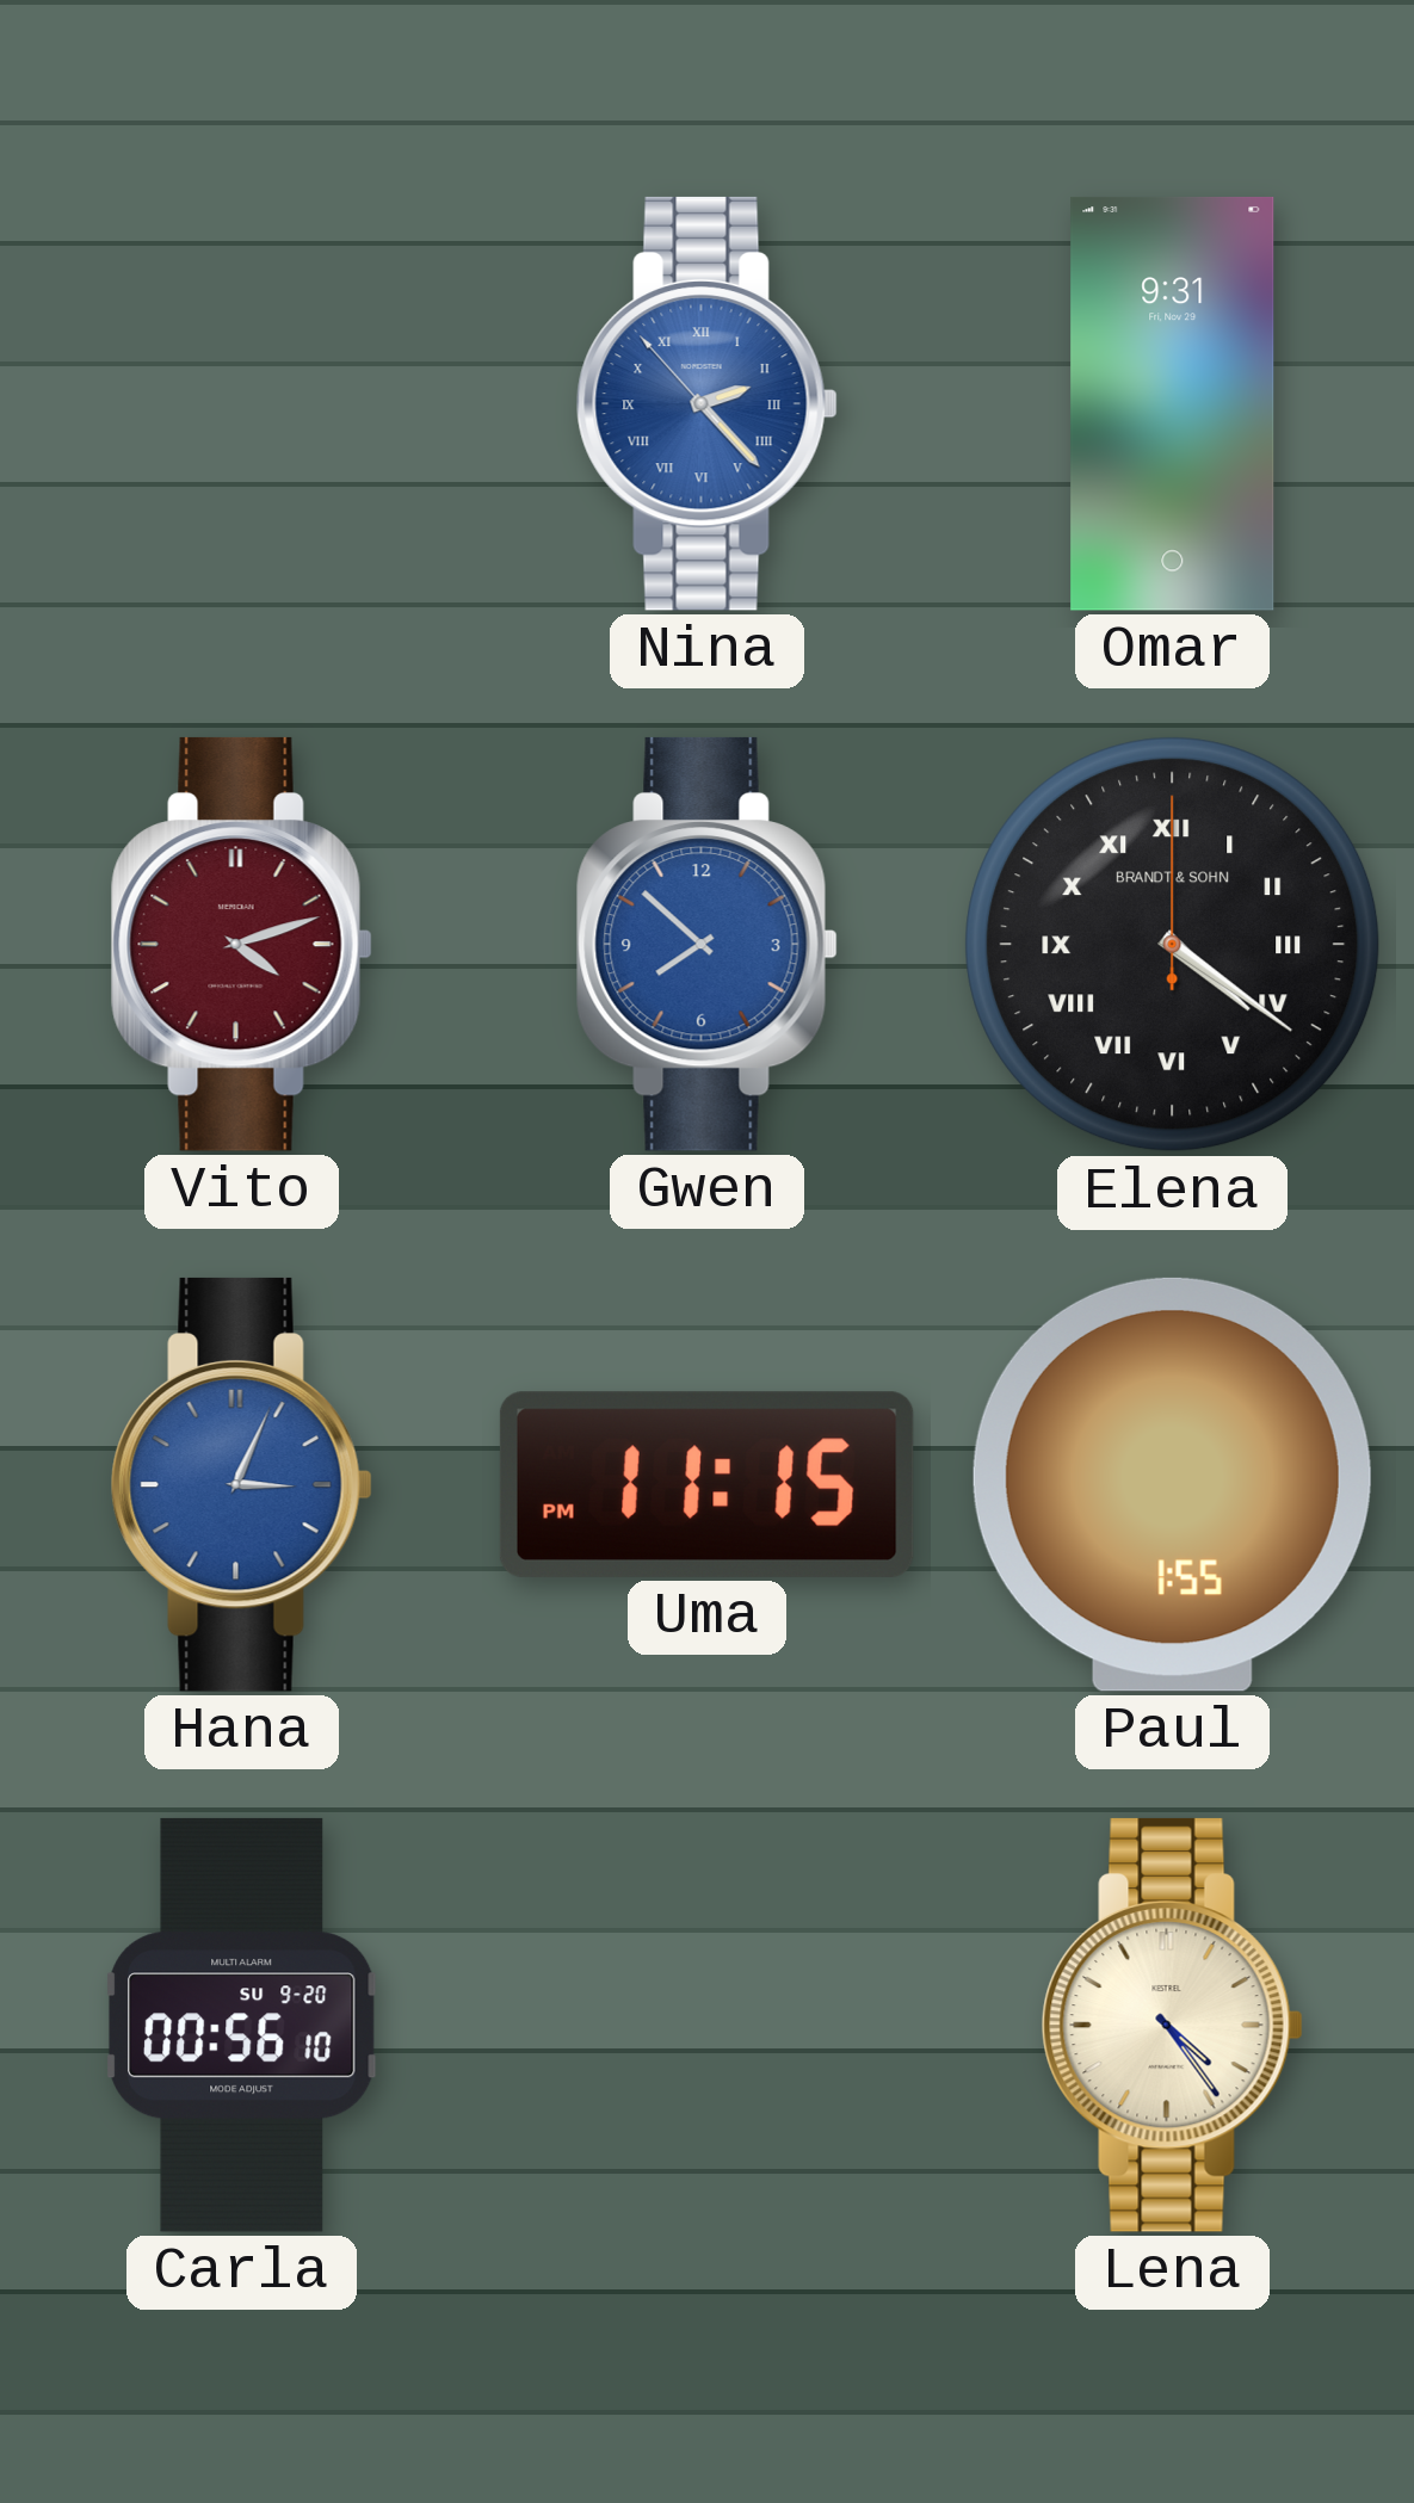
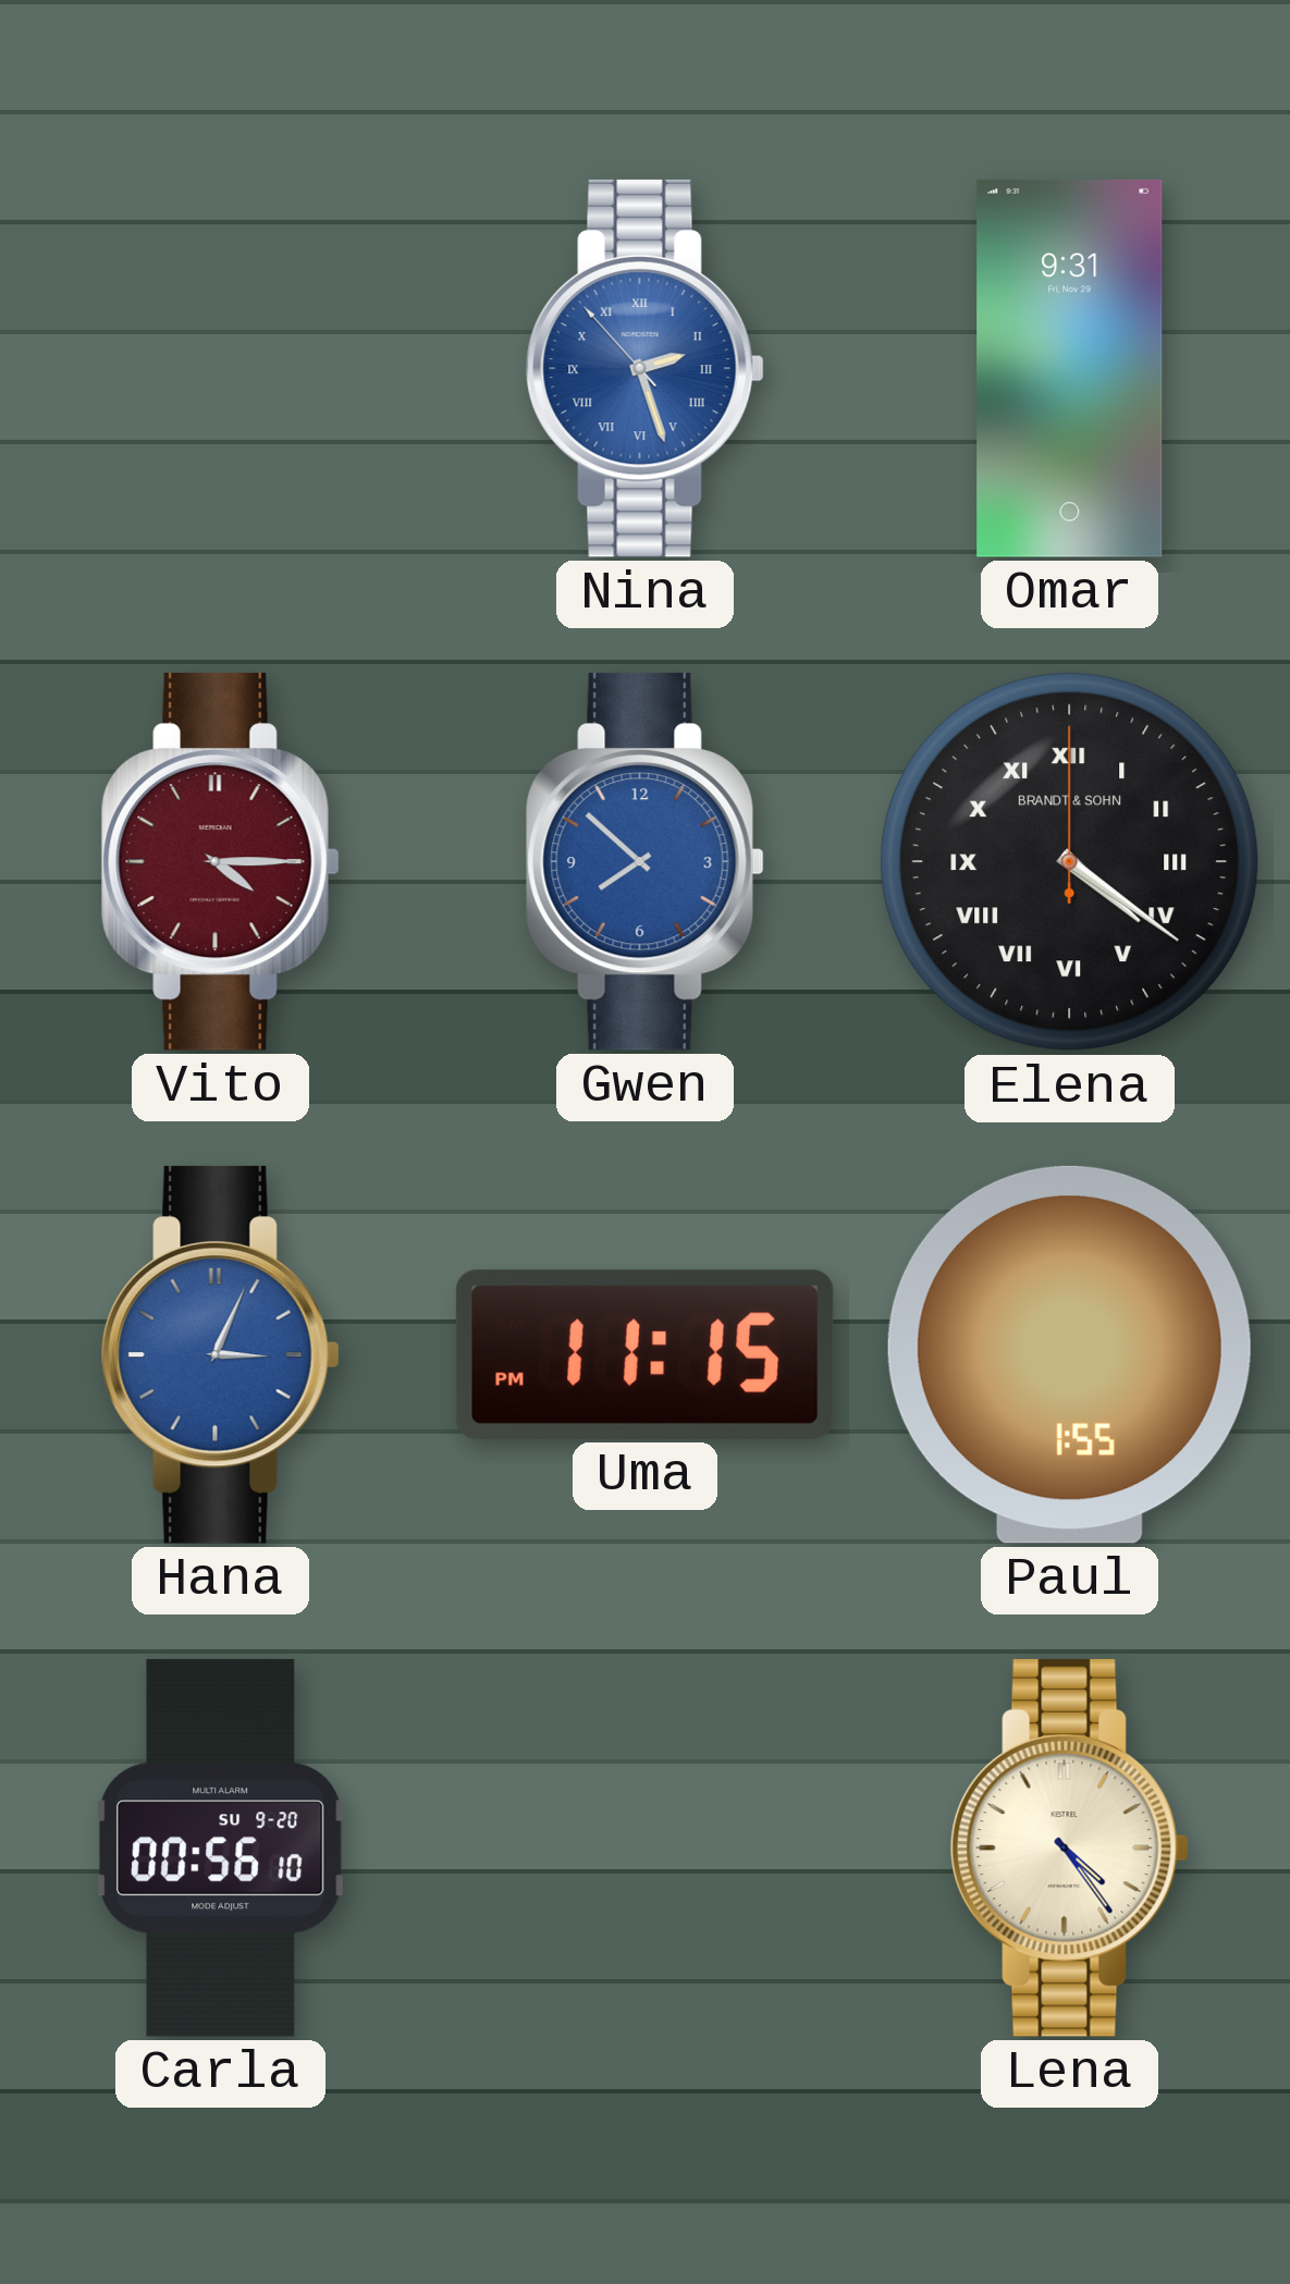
Nina: 2:22 -> 2:26
Vito: 4:12 -> 4:15
